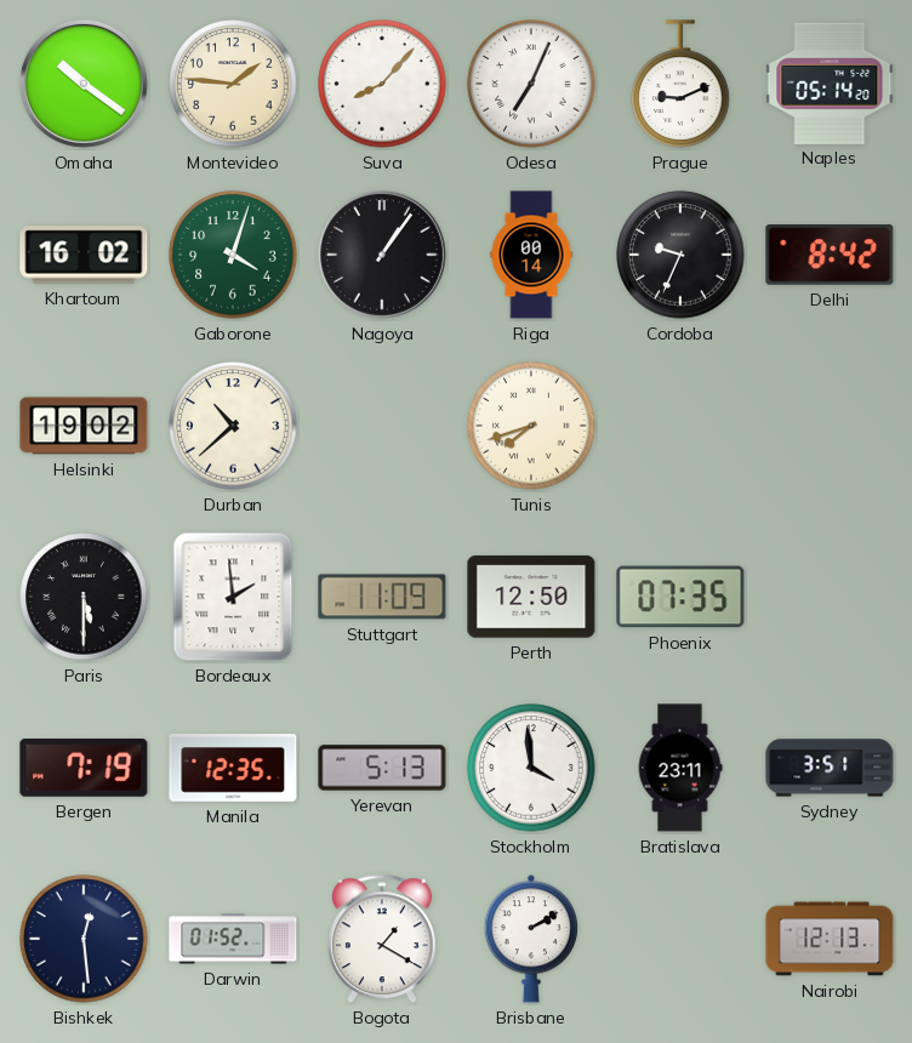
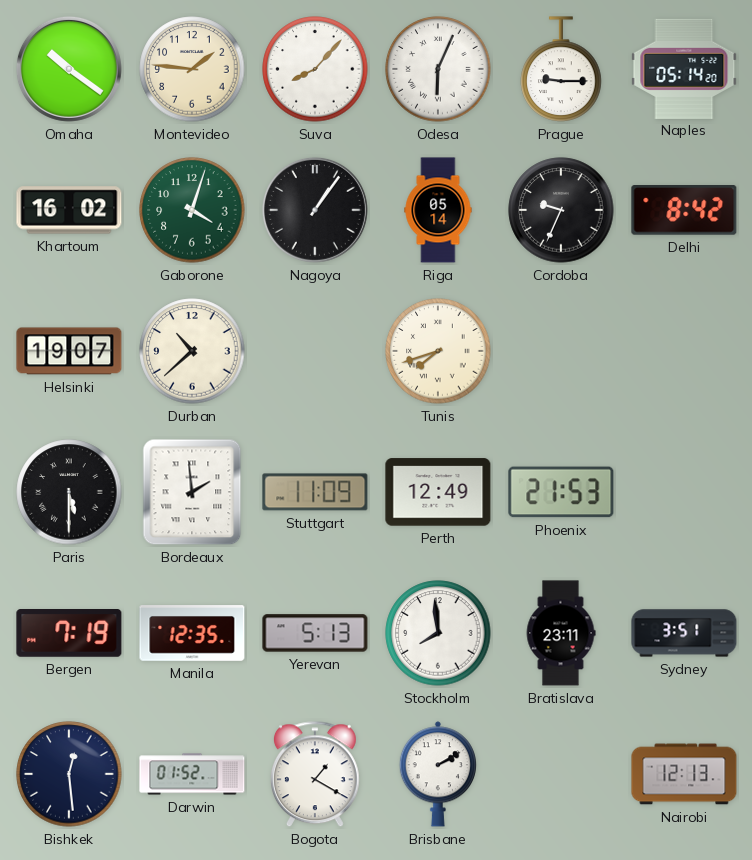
Odesa: 7:04 -> 6:04
Prague: 9:11 -> 9:15
Riga: 00:14 -> 05:14
Helsinki: 19:02 -> 19:07
Perth: 12:50 -> 12:49
Phoenix: 07:35 -> 21:53
Stockholm: 3:59 -> 7:59
